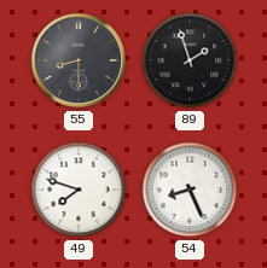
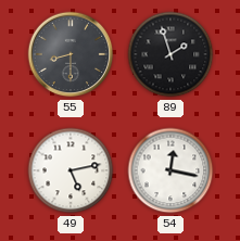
49: 7:48 -> 5:13
54: 8:26 -> 12:17
